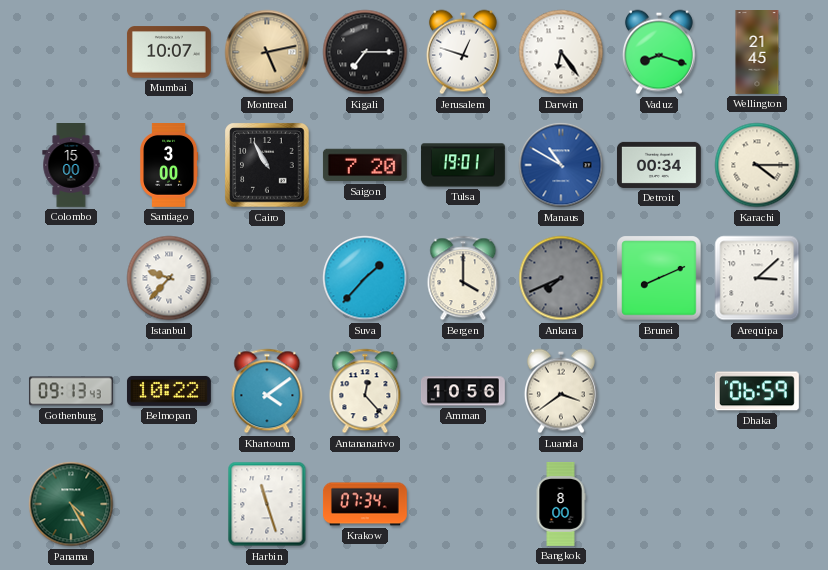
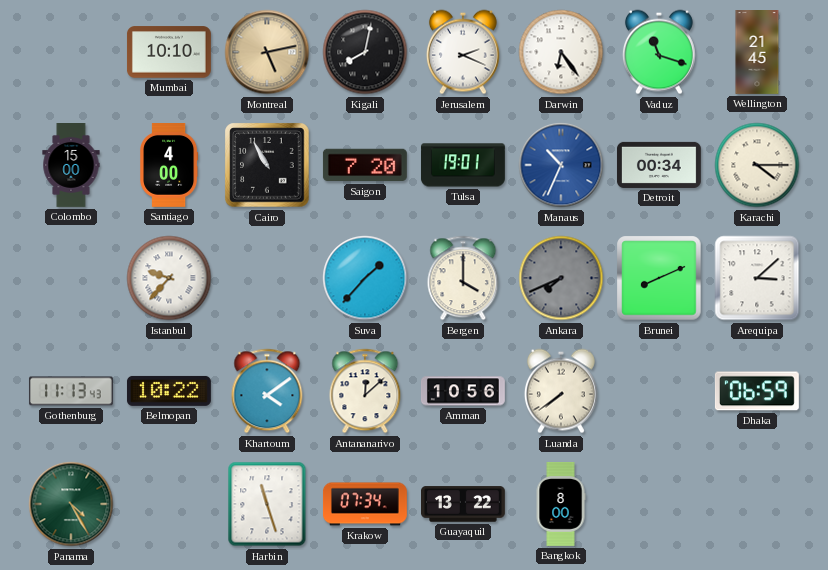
Mumbai: 10:07 -> 10:10
Kigali: 7:15 -> 8:02
Jerusalem: 12:48 -> 2:19
Vaduz: 8:18 -> 11:18
Santiago: 3:00 -> 4:00
Manaus: 10:50 -> 10:34
Gothenburg: 09:13 -> 11:13
Antananarivo: 12:23 -> 12:08
Luanda: 3:39 -> 7:39
Guayaquil: none -> 13:22
